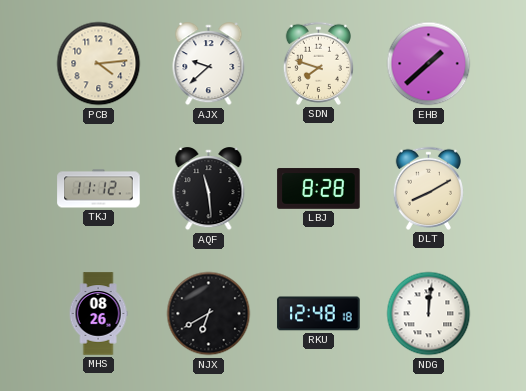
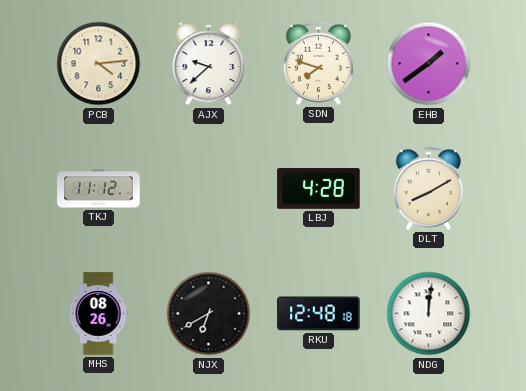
EHB: 1:38 -> 1:39
AQF: 11:29 -> none
LBJ: 8:28 -> 4:28
